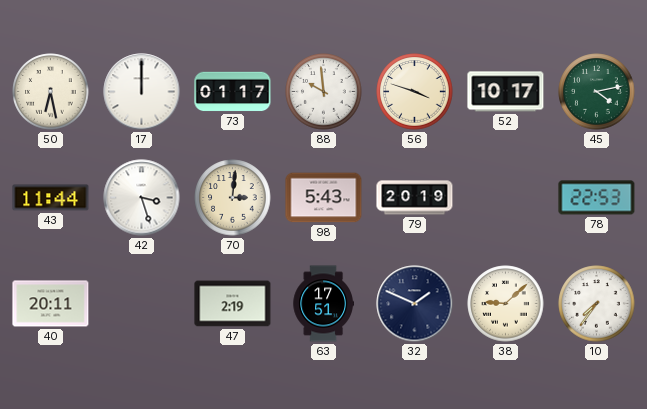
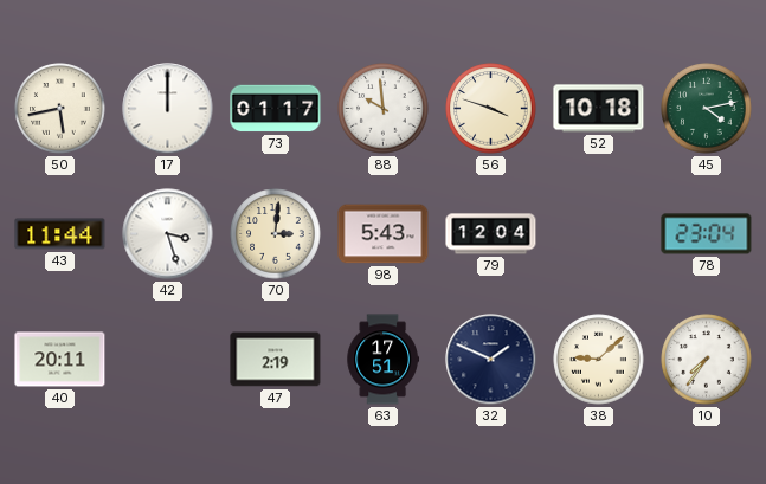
50: 6:28 -> 5:43
52: 10:17 -> 10:18
79: 20:19 -> 12:04
78: 22:53 -> 23:04
